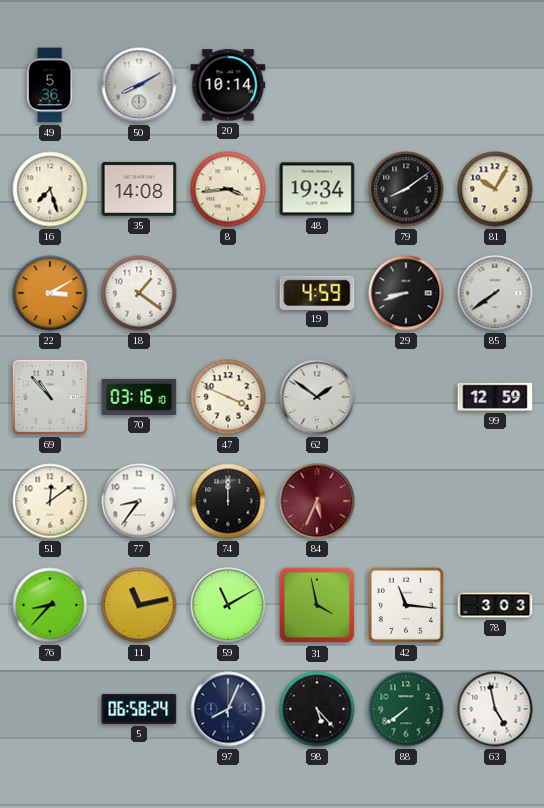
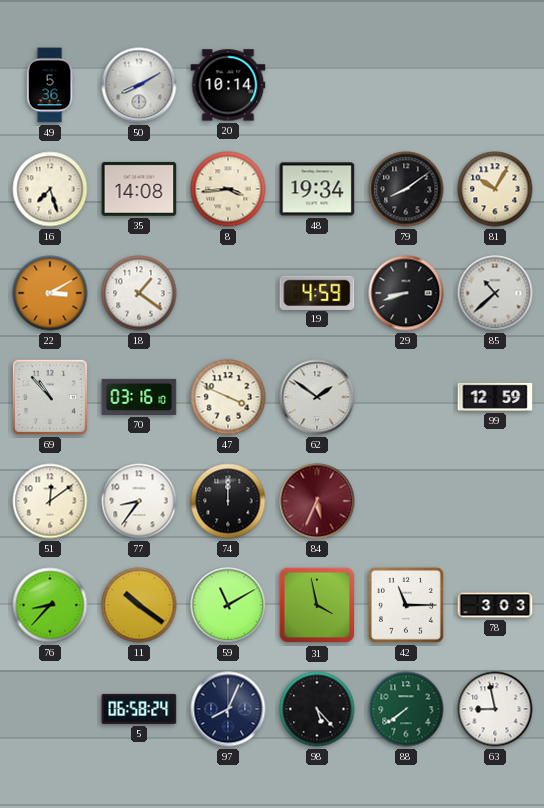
85: 7:39 -> 10:38
11: 11:13 -> 10:21
42: 11:16 -> 11:15
63: 4:58 -> 8:58
